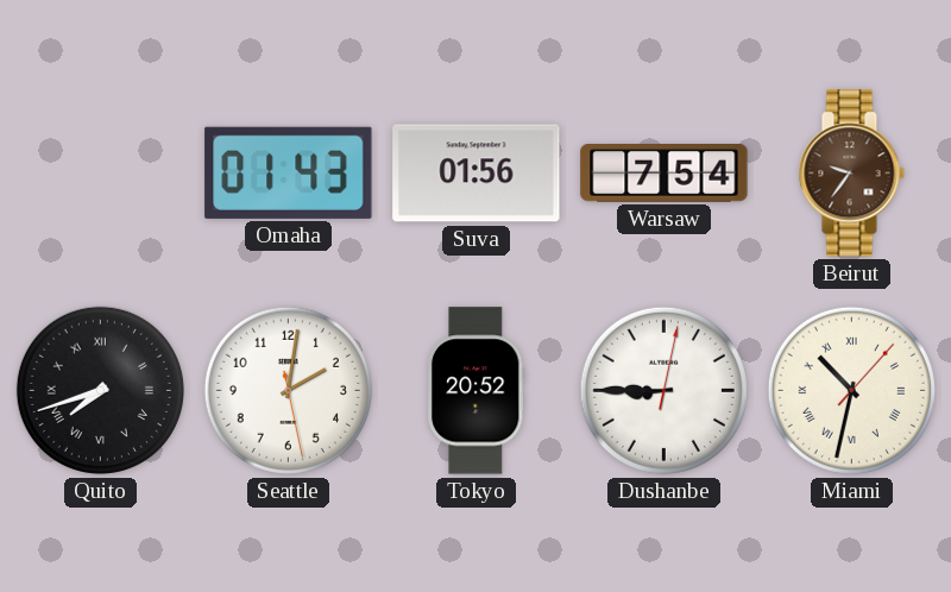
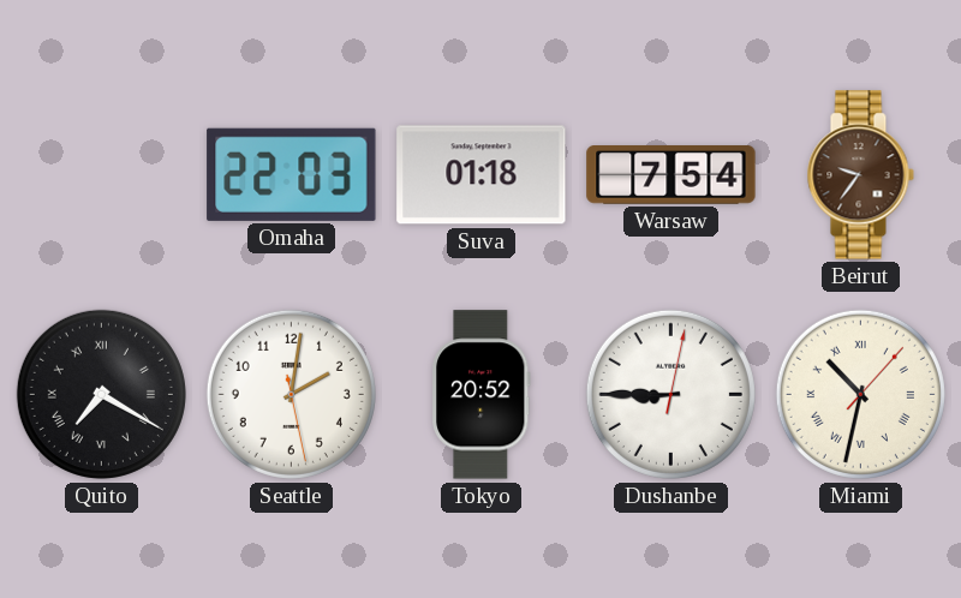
Omaha: 01:43 -> 22:03
Suva: 01:56 -> 01:18
Quito: 7:42 -> 7:20
